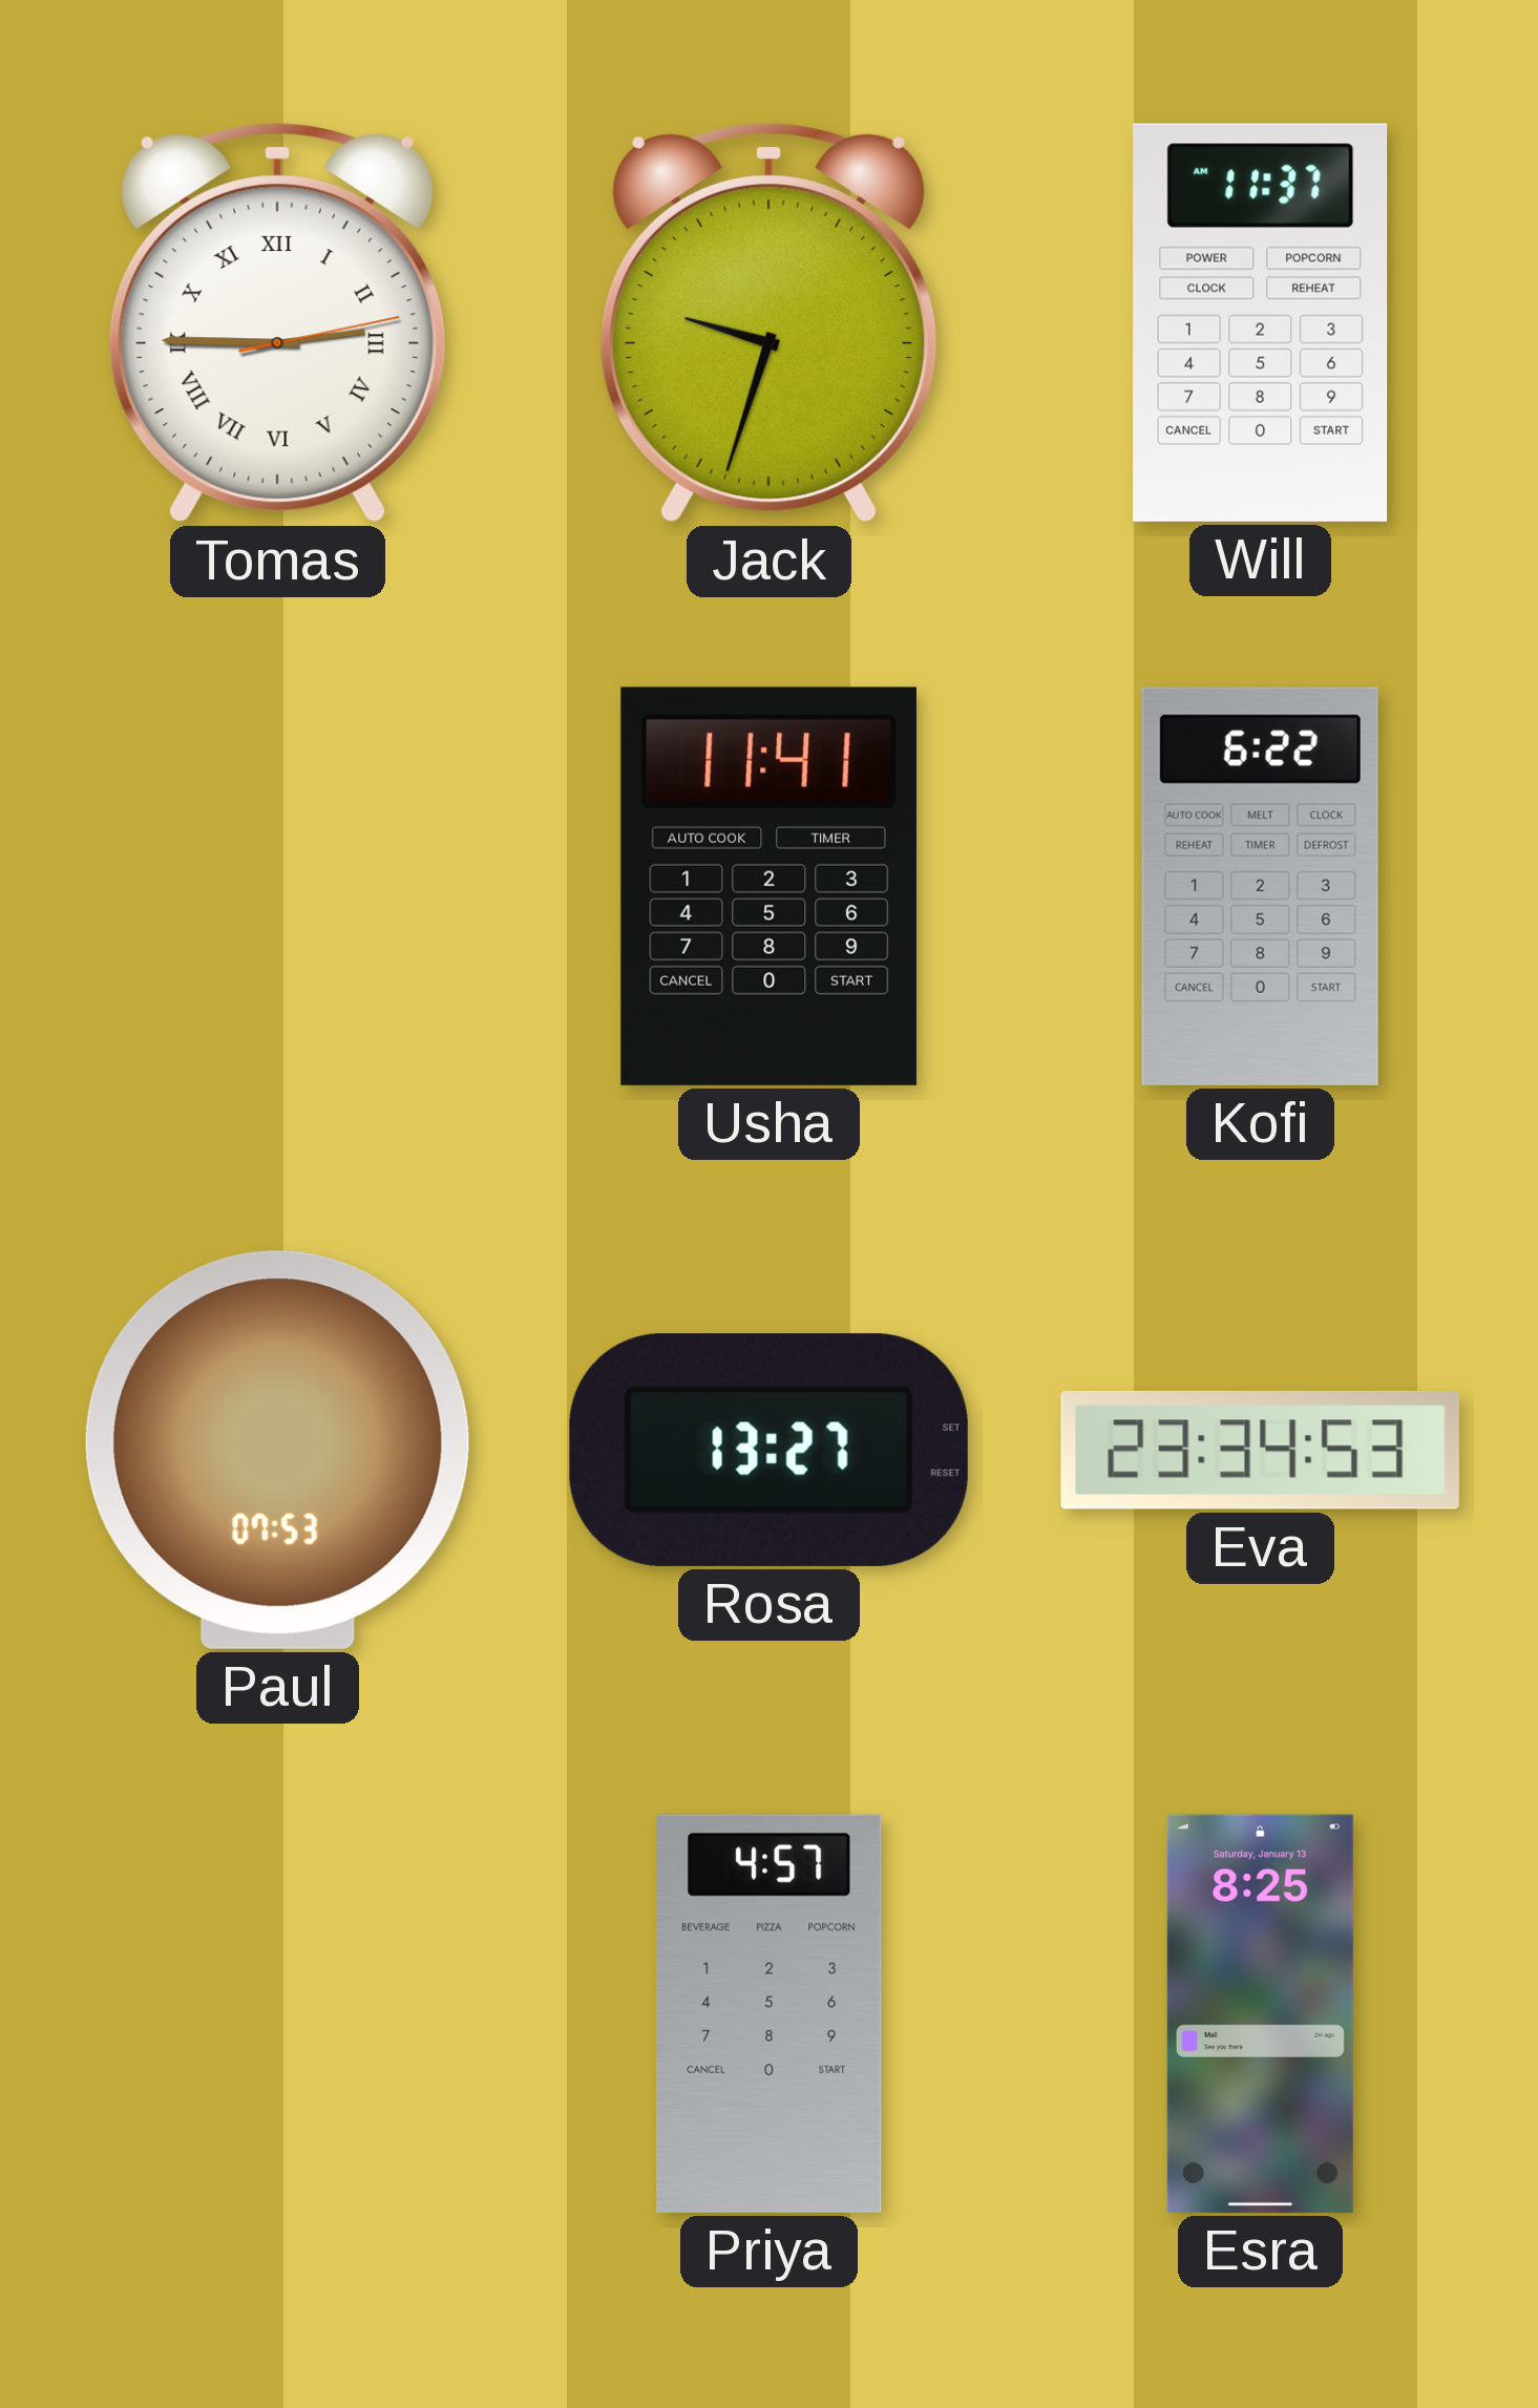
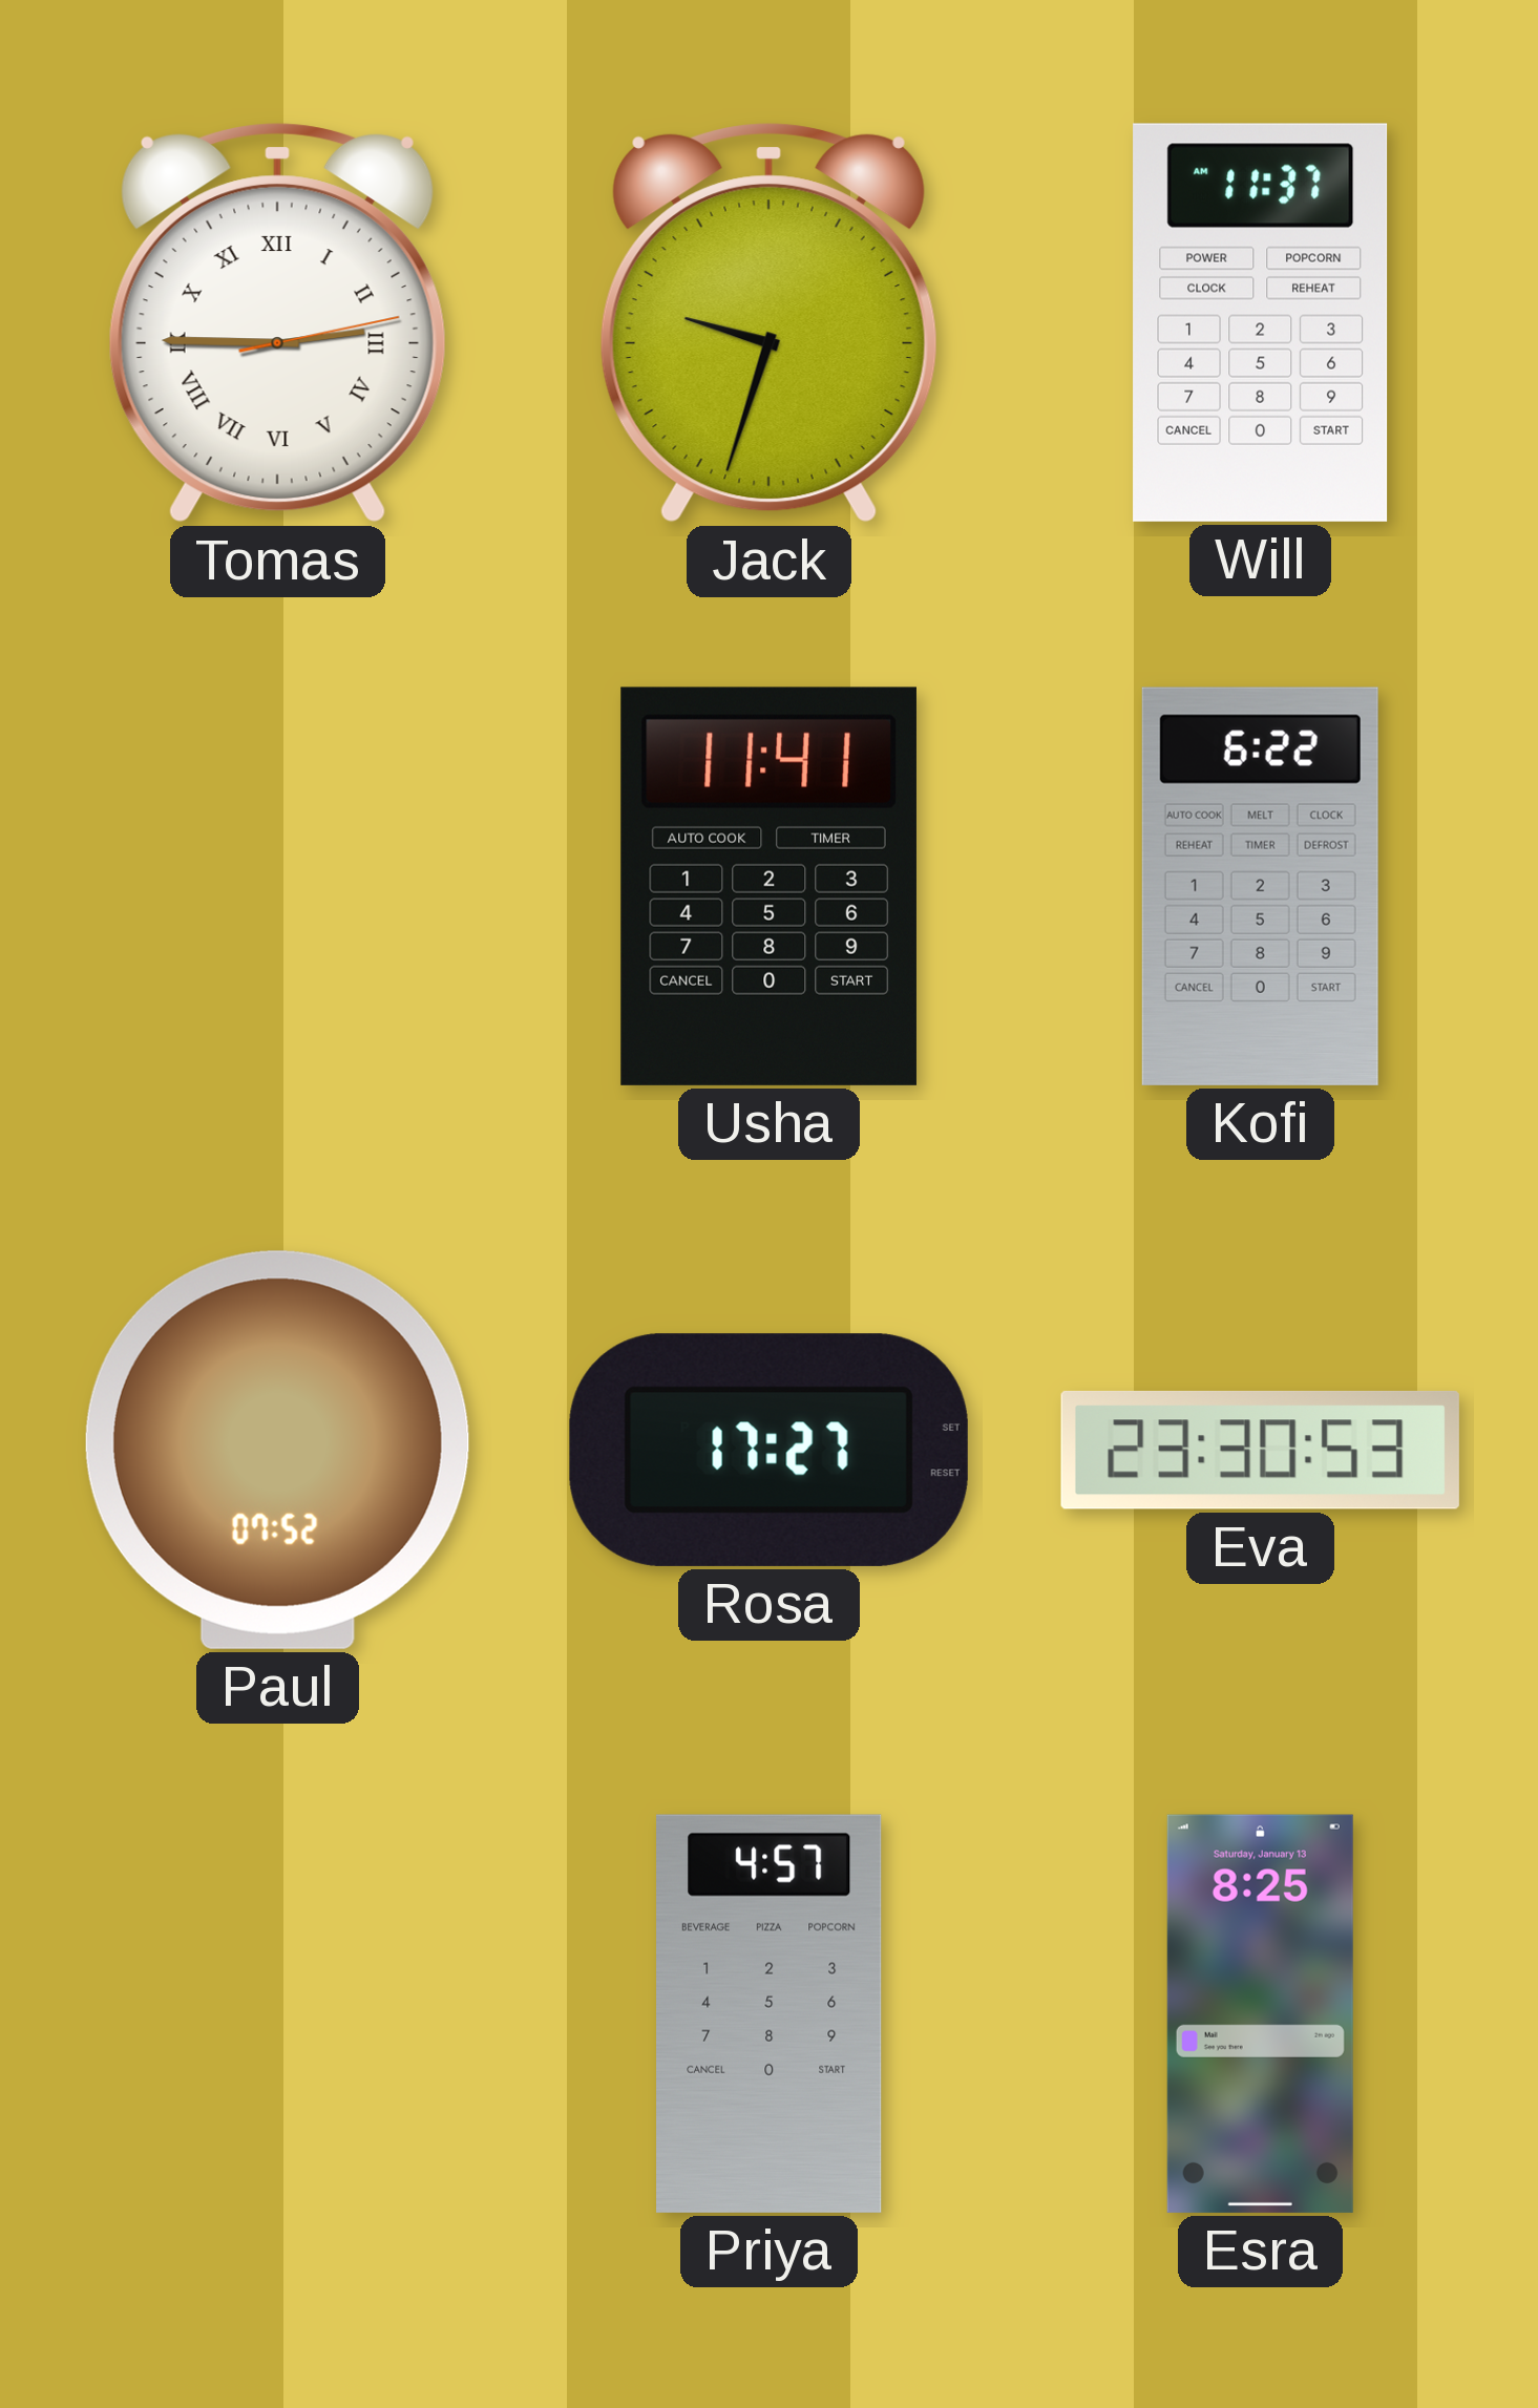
Paul: 07:53 -> 07:52
Rosa: 13:27 -> 17:27
Eva: 23:34 -> 23:30
